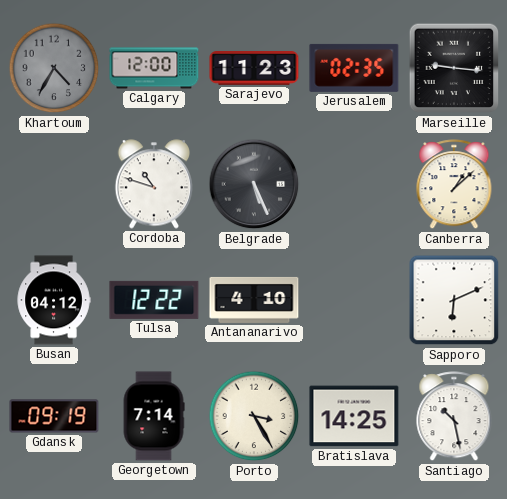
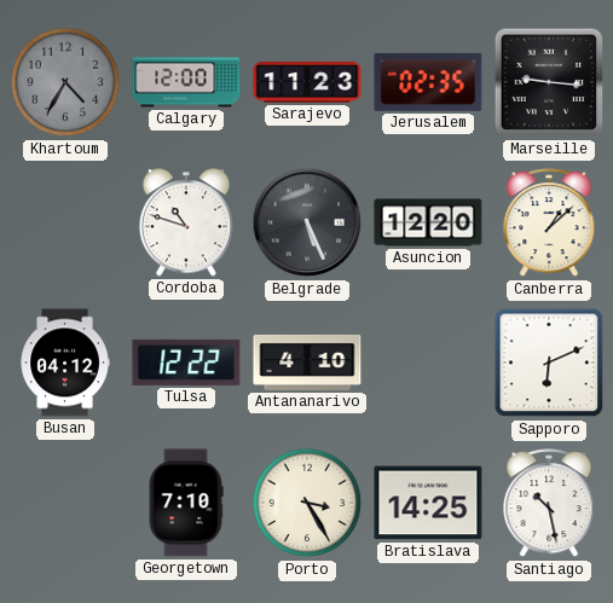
Asuncion: none -> 12:20
Gdansk: 09:19 -> none
Georgetown: 7:14 -> 7:10
